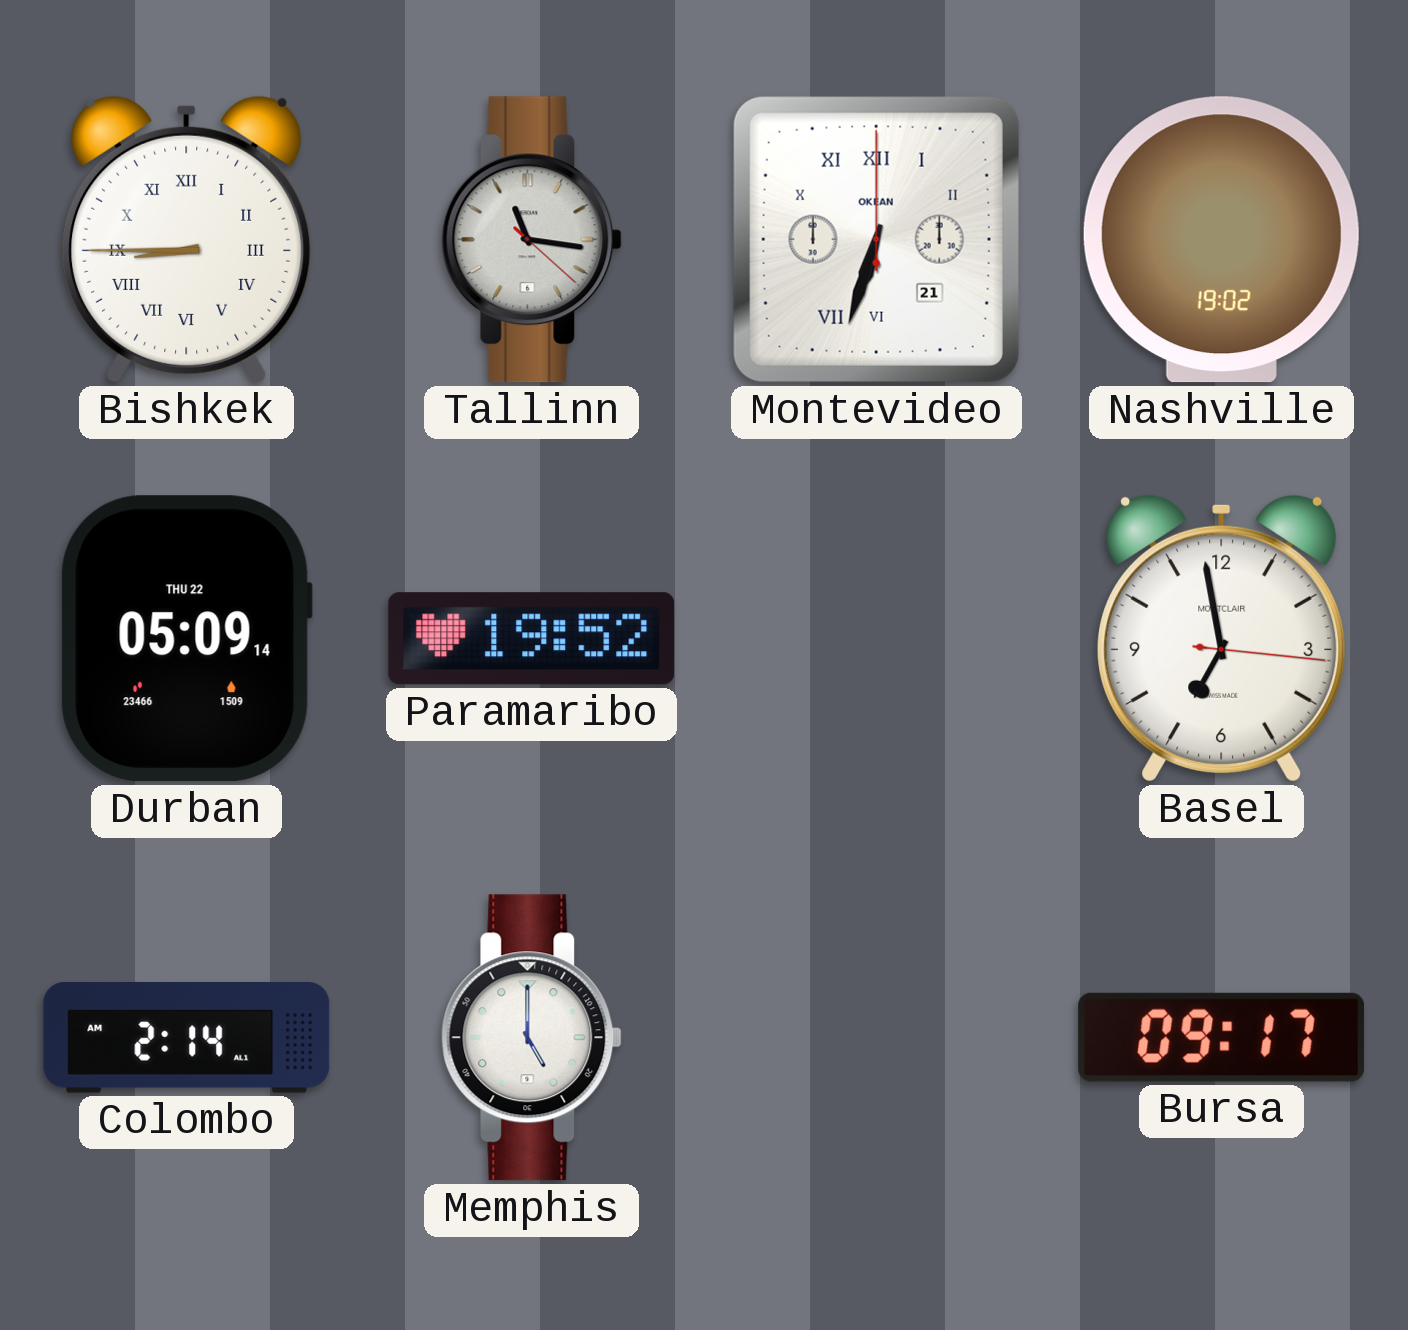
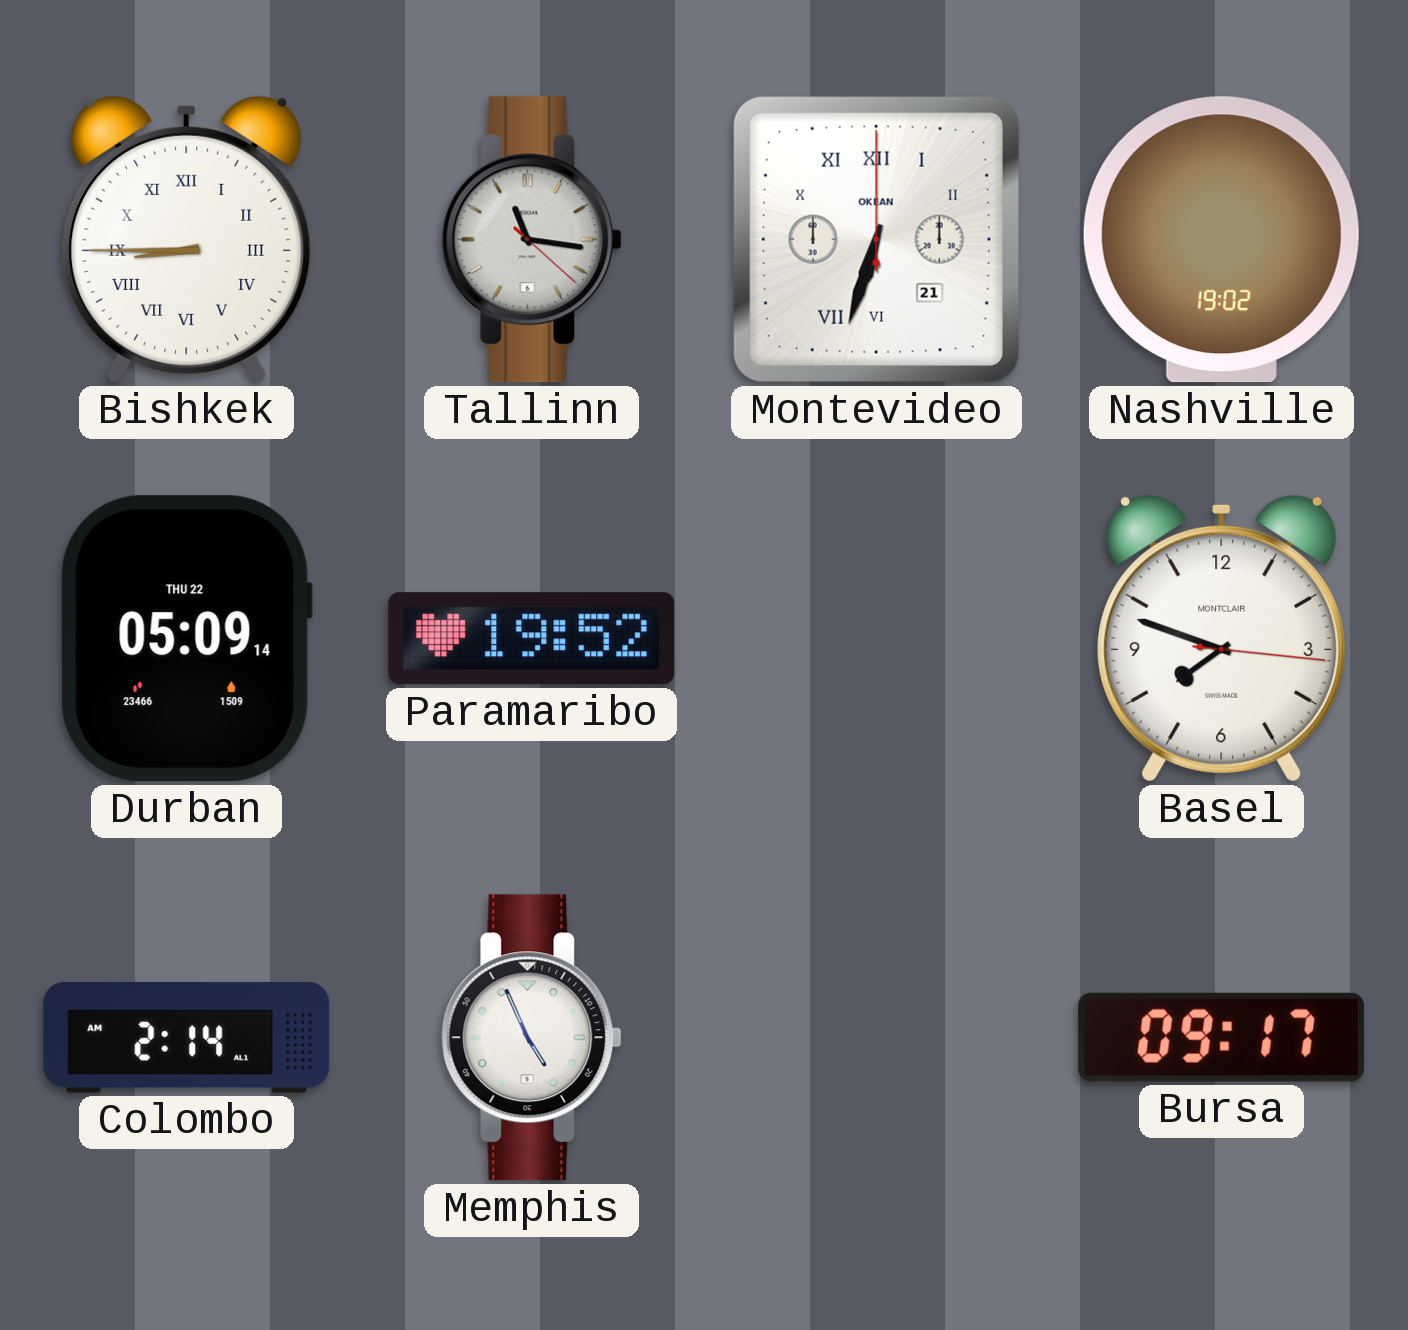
Basel: 6:58 -> 7:48
Memphis: 5:00 -> 4:56
